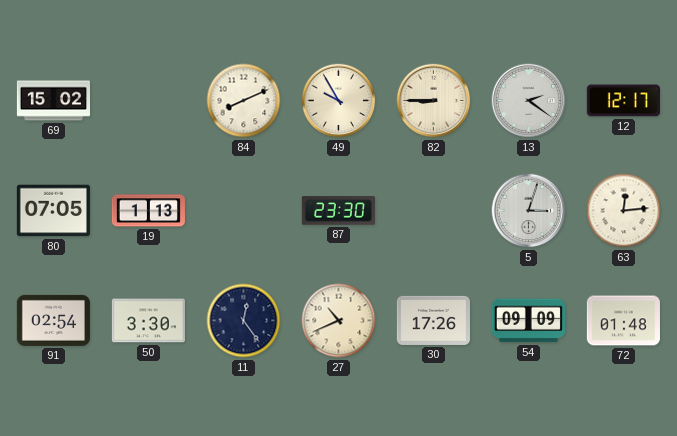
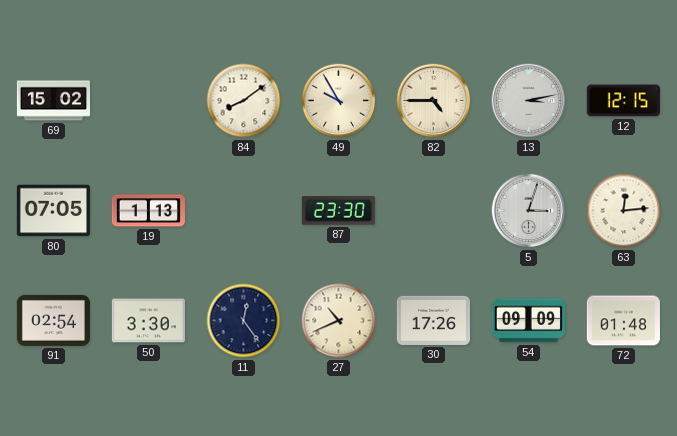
84: 8:11 -> 8:09
82: 8:45 -> 4:45
13: 2:21 -> 3:13
12: 12:17 -> 12:15
